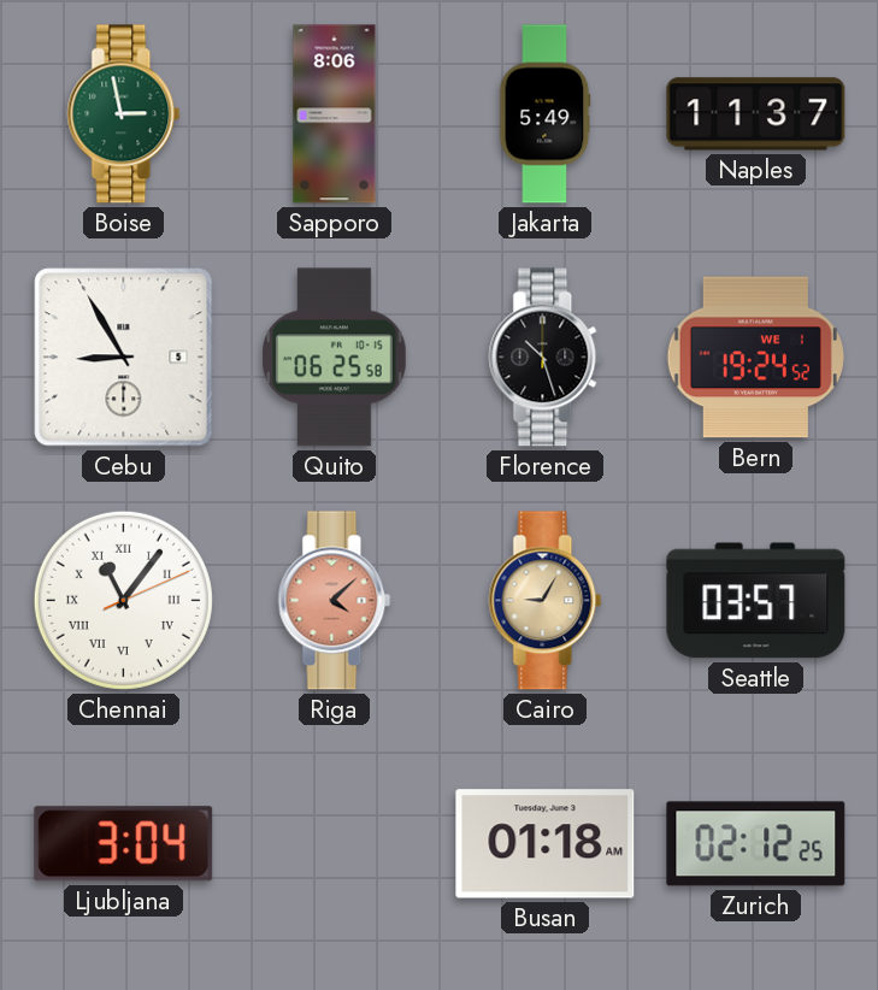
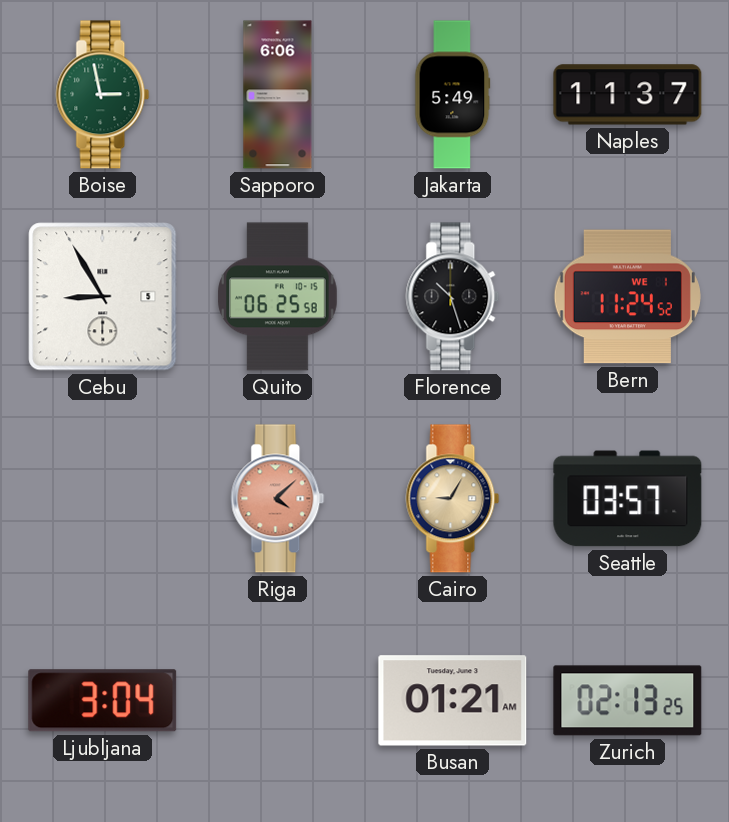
Sapporo: 8:06 -> 6:06
Bern: 19:24 -> 11:24
Chennai: 11:06 -> none
Busan: 01:18 -> 01:21
Zurich: 02:12 -> 02:13
